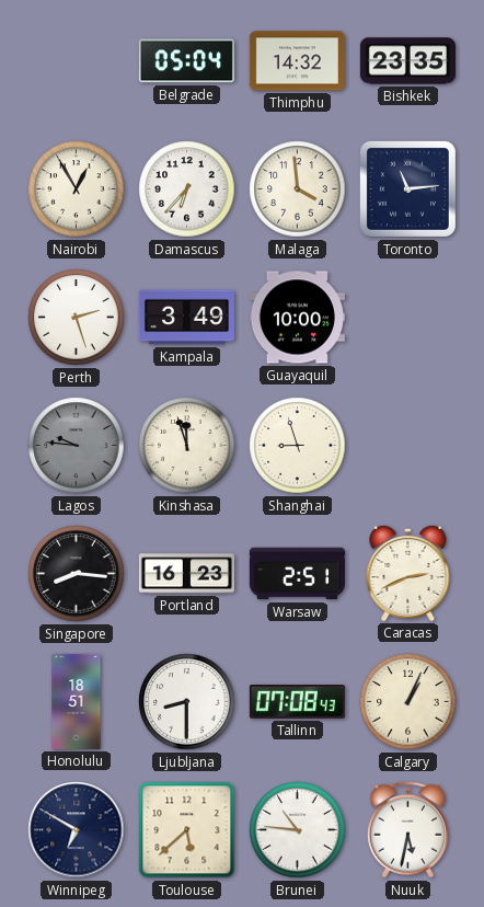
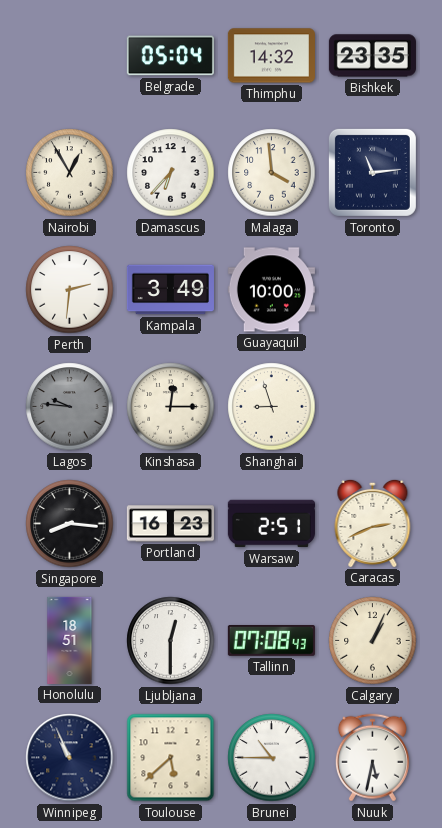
Perth: 2:27 -> 2:31
Kinshasa: 11:57 -> 12:15
Ljubljana: 8:30 -> 12:30
Winnipeg: 6:50 -> 10:56
Brunei: 10:46 -> 10:45
